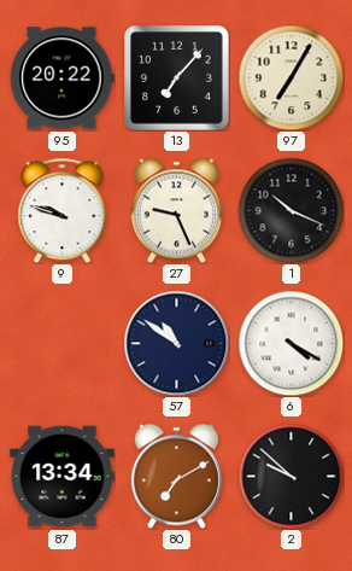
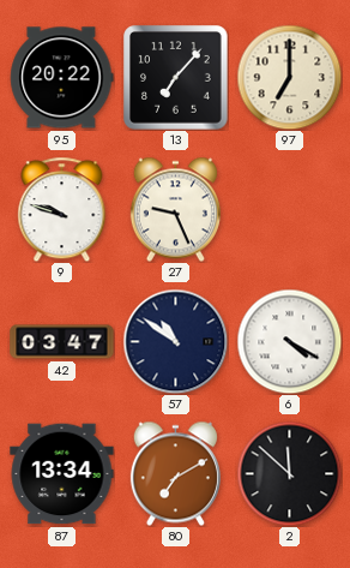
97: 7:05 -> 7:00
1: 10:19 -> none
42: none -> 03:47
2: 9:52 -> 11:52
